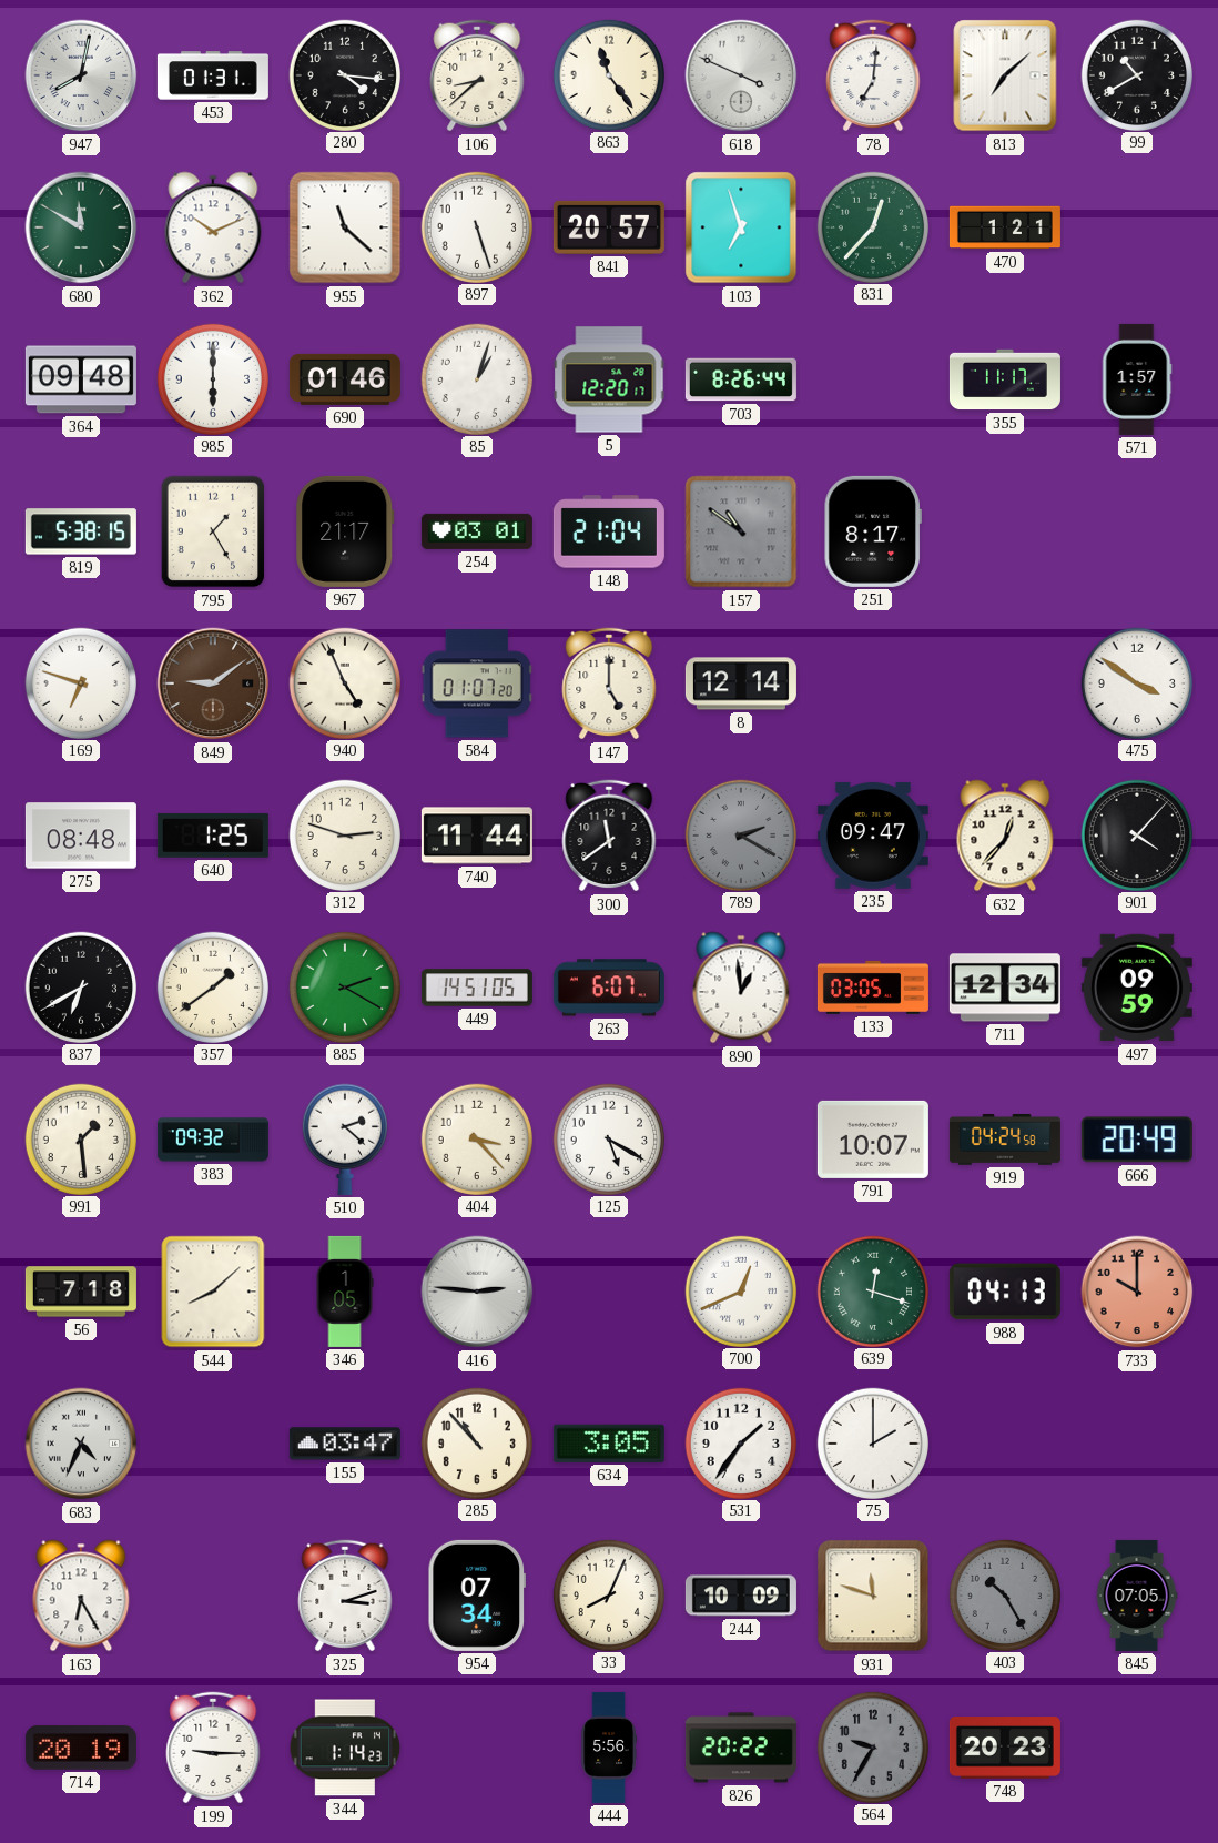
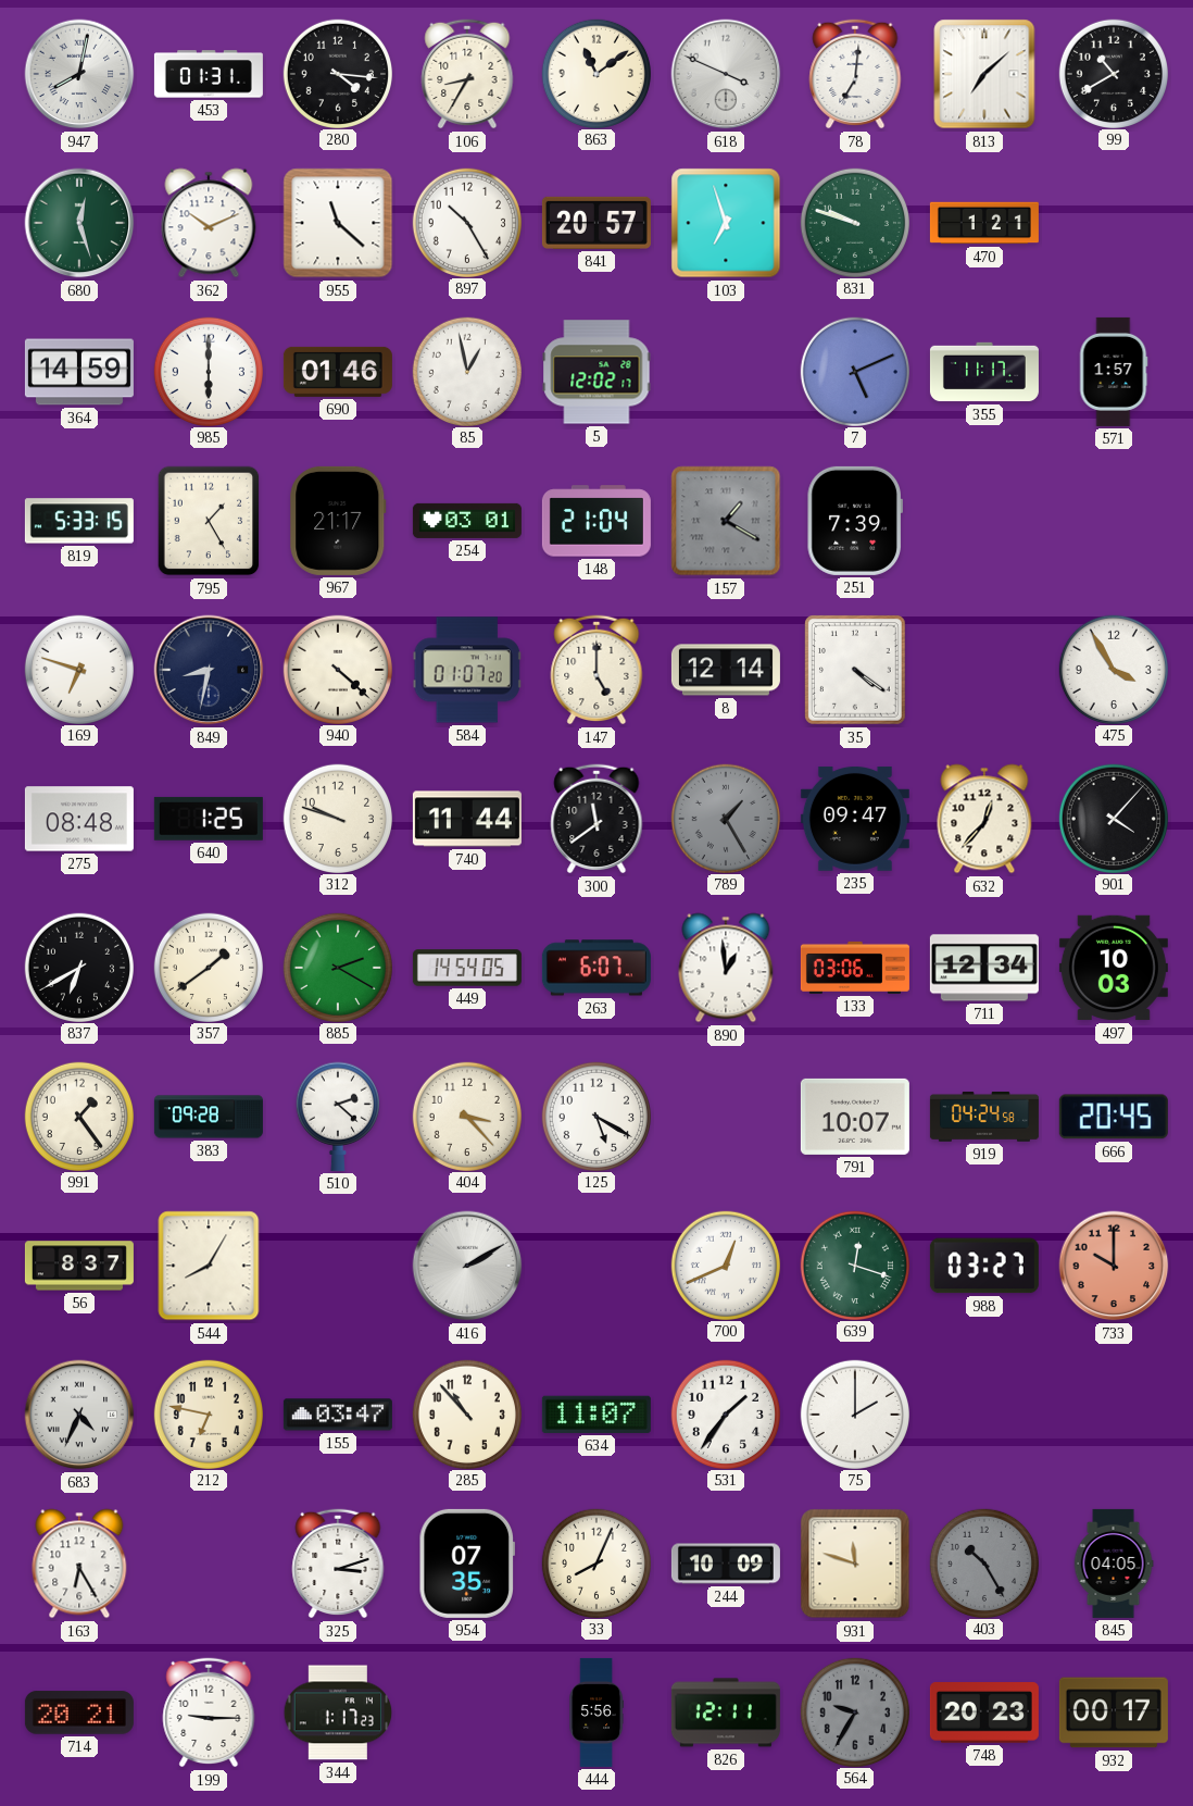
106: 8:38 -> 8:35
863: 11:24 -> 11:09
680: 11:50 -> 12:27
897: 5:27 -> 10:25
831: 12:37 -> 9:48
364: 09:48 -> 14:59
85: 1:03 -> 12:58
5: 12:20 -> 12:02
703: 8:26 -> none
7: none -> 5:11
819: 5:38 -> 5:33
157: 10:51 -> 1:20
251: 8:17 -> 7:39
849: 9:09 -> 8:32
849 dial: brown -> navy
940: 4:56 -> 4:22
35: none -> 4:21
475: 3:51 -> 3:55
312: 2:48 -> 9:48
789: 2:20 -> 1:25
449: 14:51 -> 14:54
133: 03:05 -> 03:06
497: 09:59 -> 10:03
991: 1:29 -> 1:24
383: 09:32 -> 09:28
666: 20:49 -> 20:45
56: 7:18 -> 8:37
544: 8:08 -> 8:05
346: 1:05 -> none
416: 2:46 -> 2:10
988: 04:13 -> 03:27
212: none -> 6:47
634: 3:05 -> 11:07
954: 07:34 -> 07:35
845: 07:05 -> 04:05
714: 20:19 -> 20:21
344: 1:14 -> 1:17
826: 20:22 -> 12:11
932: none -> 00:17
